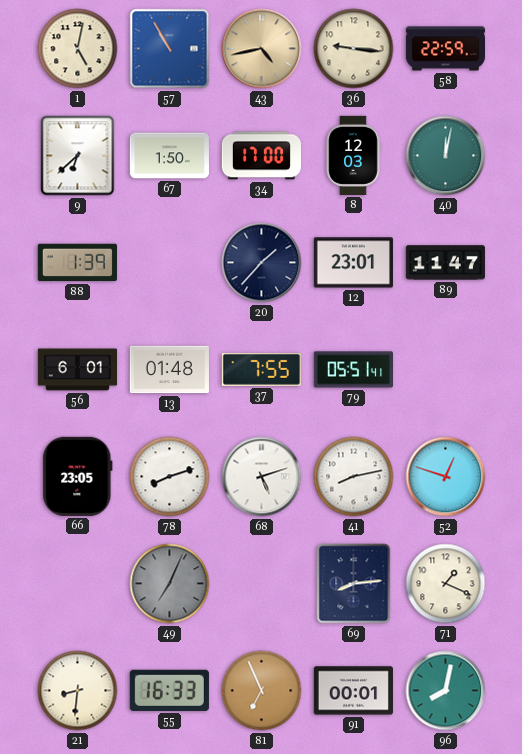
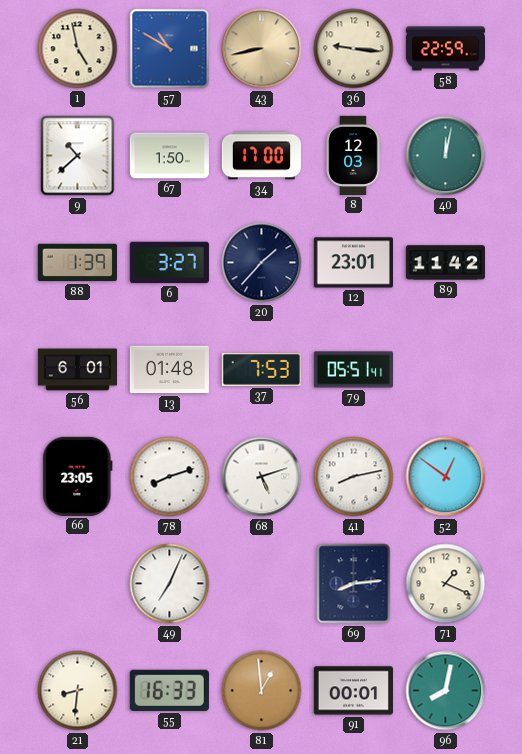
1: 5:02 -> 4:58
57: 10:55 -> 10:50
43: 4:43 -> 8:43
9: 6:38 -> 10:38
6: none -> 3:27
89: 11:47 -> 11:42
37: 7:55 -> 7:53
52: 12:48 -> 12:51
49 dial: grey -> white
81: 6:56 -> 12:59
